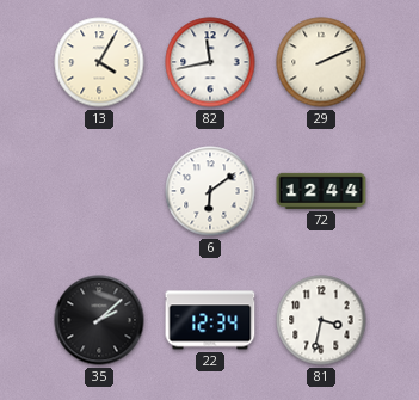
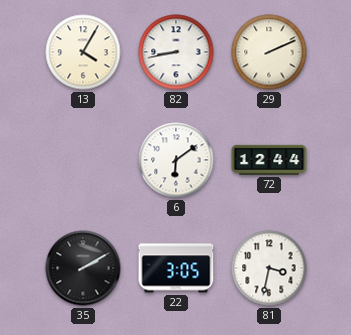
82: 11:43 -> 8:43
35: 2:08 -> 2:10
22: 12:34 -> 3:05
